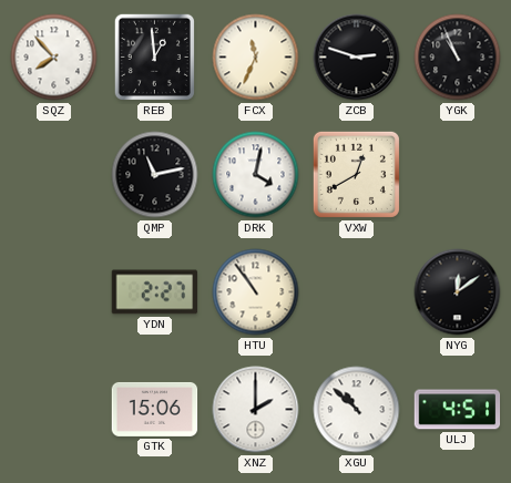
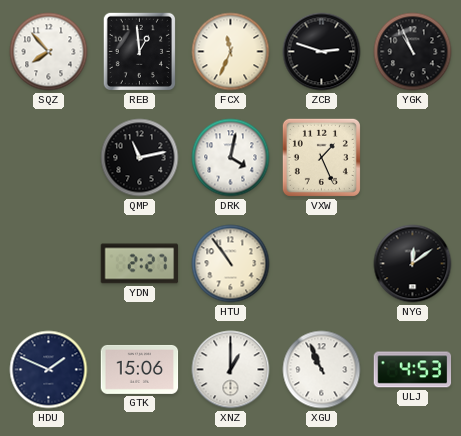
VXW: 12:40 -> 1:26
HDU: none -> 1:49
XNZ: 2:00 -> 1:00
XGU: 10:52 -> 10:56
ULJ: 4:51 -> 4:53
